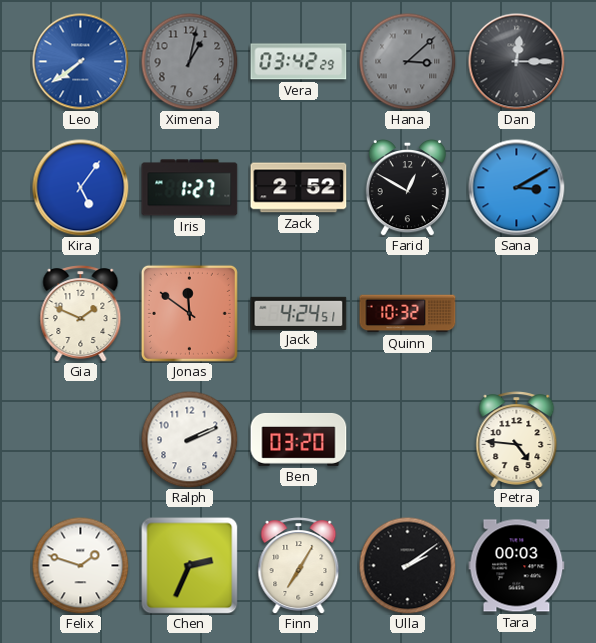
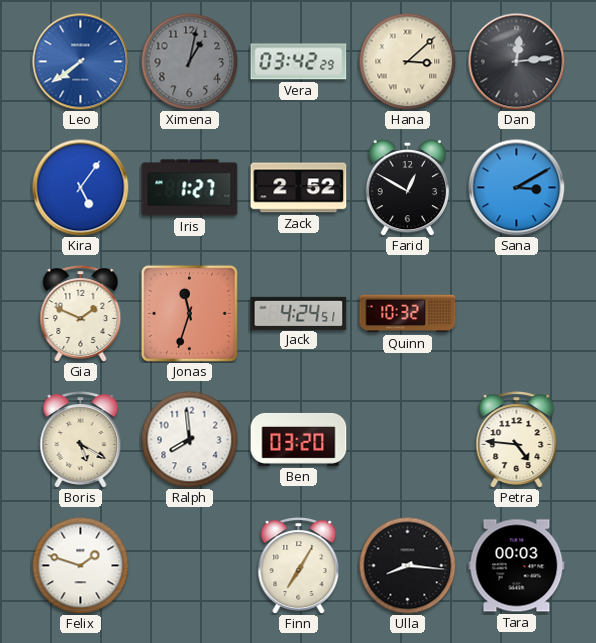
Hana dial: grey -> cream
Dan: 12:15 -> 12:14
Jonas: 11:51 -> 11:33
Boris: none -> 5:20
Ralph: 2:11 -> 7:59
Chen: 2:34 -> none
Ulla: 2:09 -> 8:16
